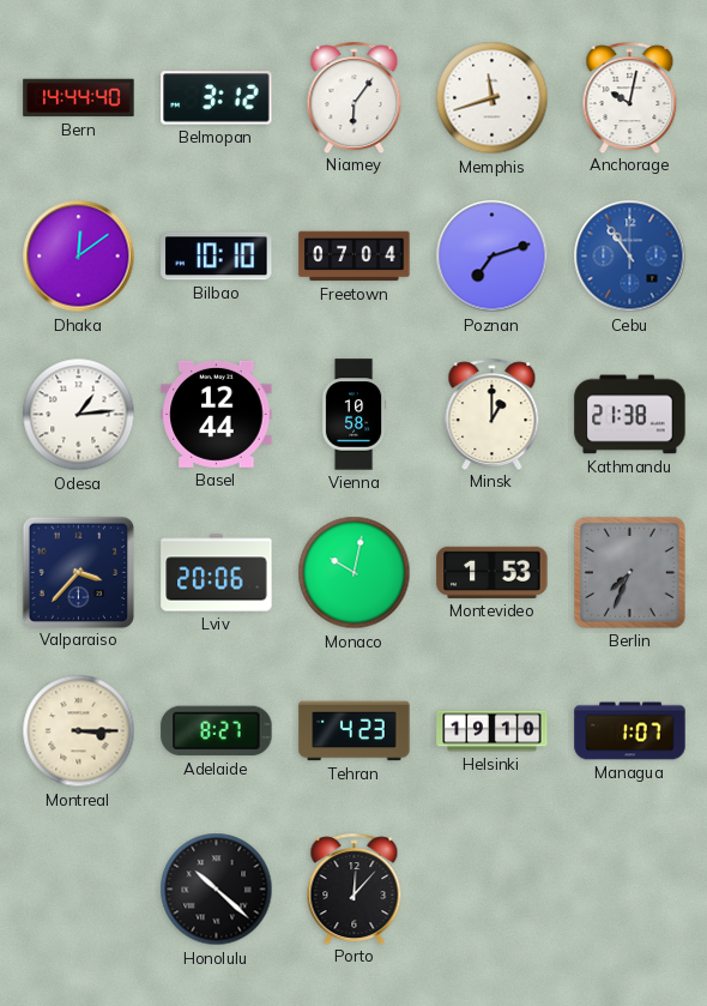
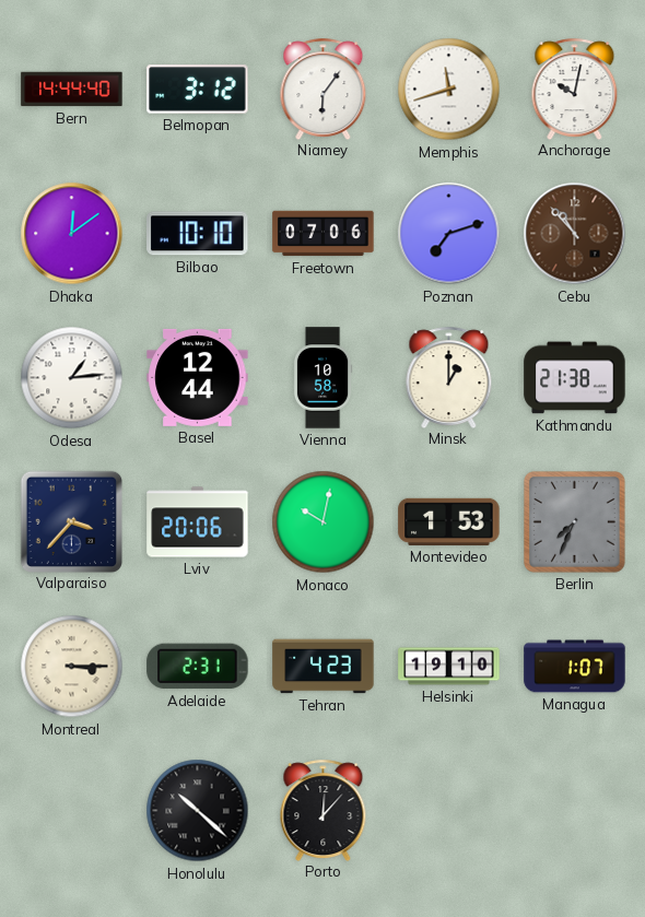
Freetown: 07:04 -> 07:06
Cebu: 10:54 -> 10:53
Cebu dial: blue -> brown
Adelaide: 8:27 -> 2:31
